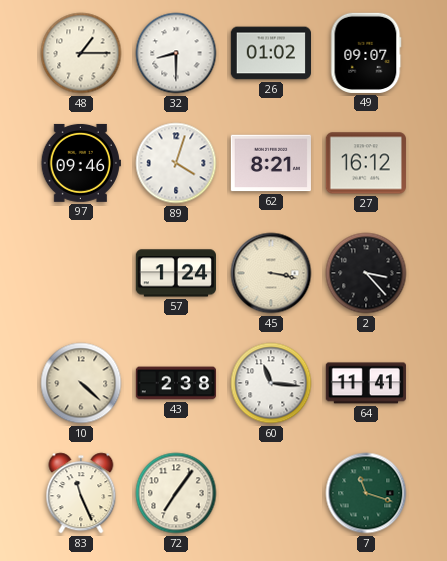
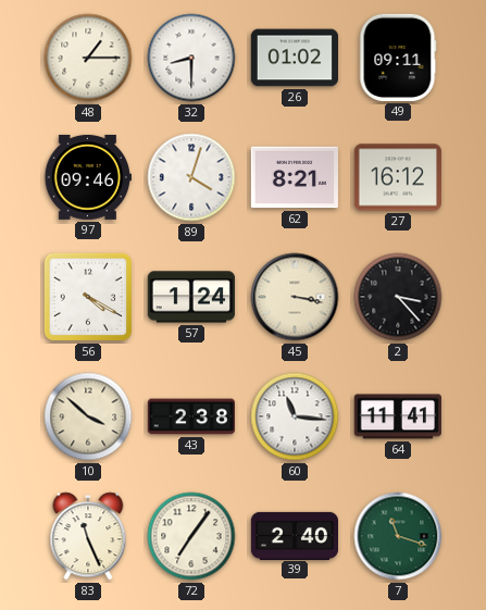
49: 09:07 -> 09:11
56: none -> 4:20
10: 4:22 -> 3:52
39: none -> 2:40
